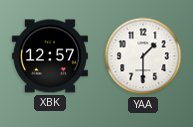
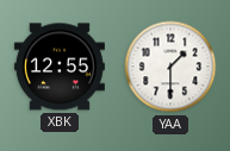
XBK: 12:57 -> 12:55
